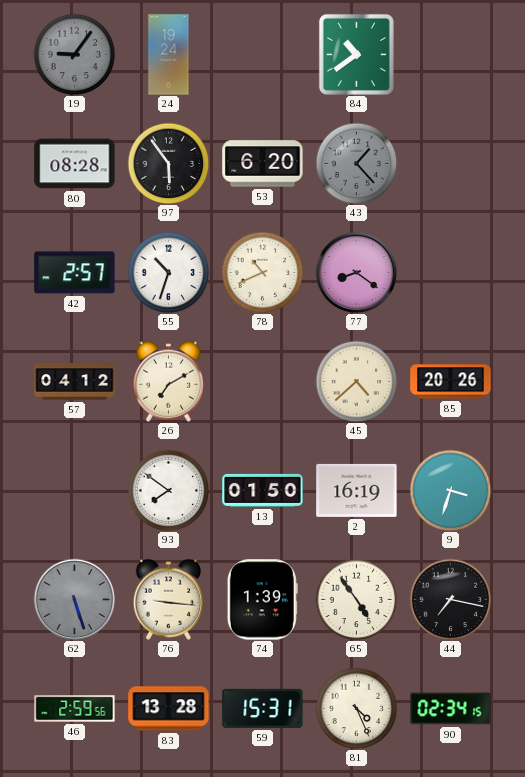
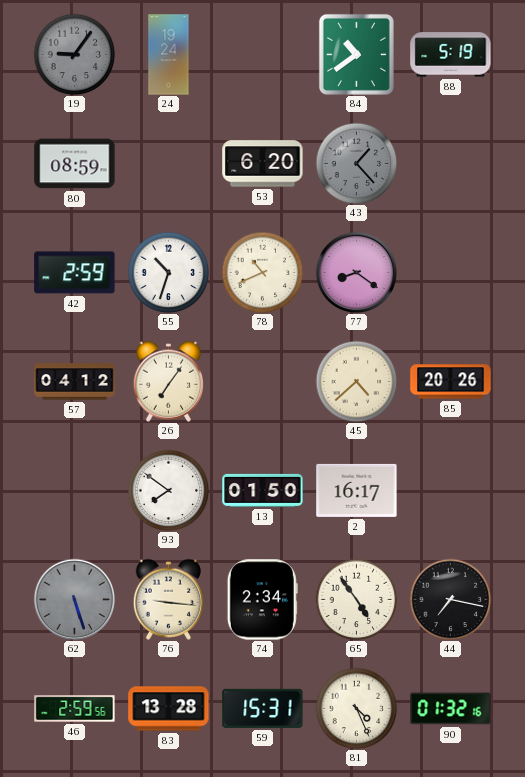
88: none -> 5:19
80: 08:28 -> 08:59
97: 5:54 -> none
42: 2:57 -> 2:59
26: 7:10 -> 7:06
2: 16:19 -> 16:17
9: 3:33 -> none
74: 1:39 -> 2:34
90: 02:34 -> 01:32
